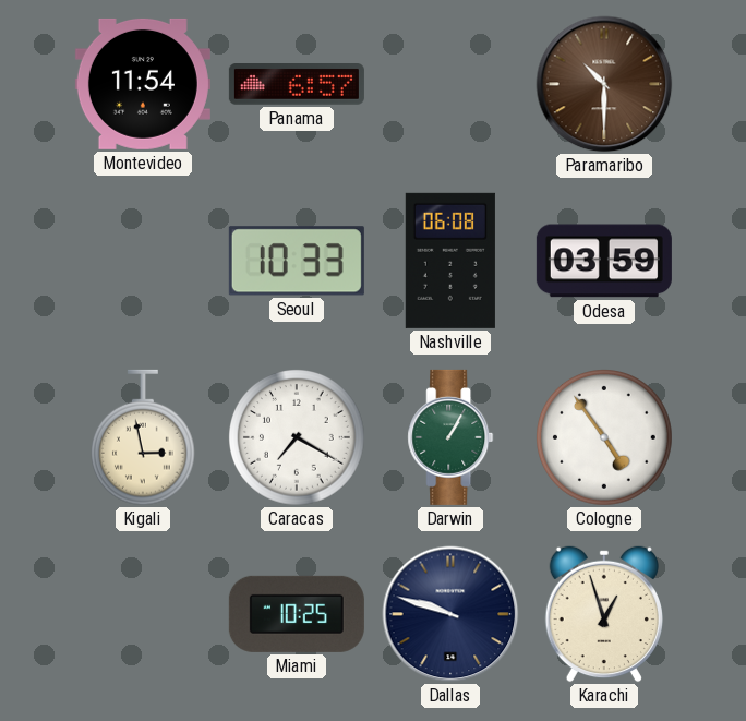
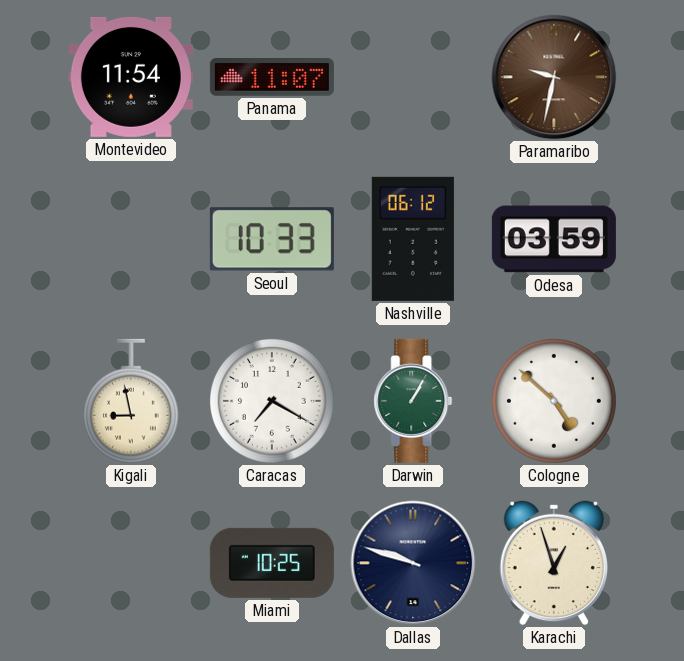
Panama: 6:57 -> 11:07
Paramaribo: 10:30 -> 9:32
Nashville: 06:08 -> 06:12
Kigali: 2:58 -> 8:58
Cologne: 4:54 -> 4:52
